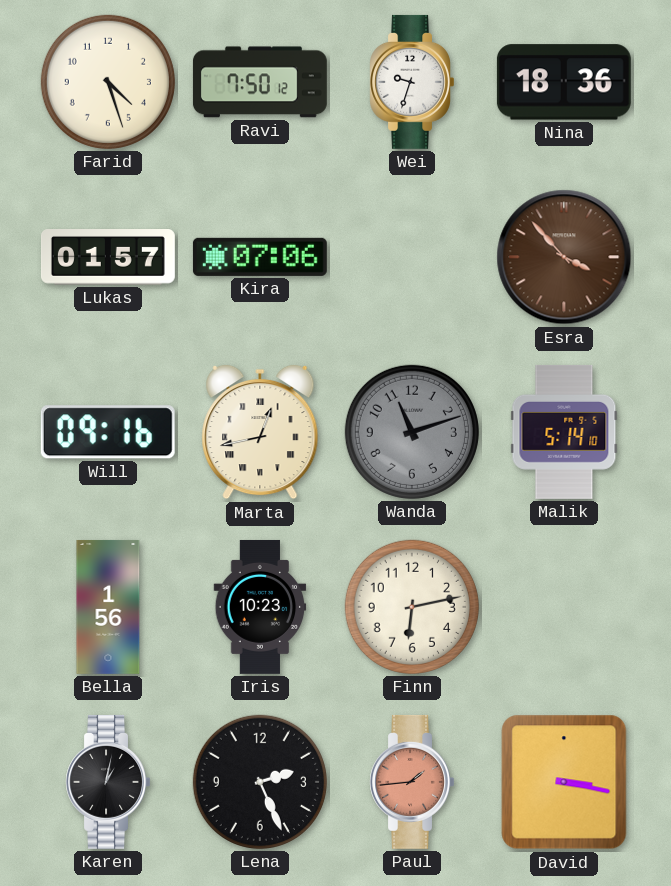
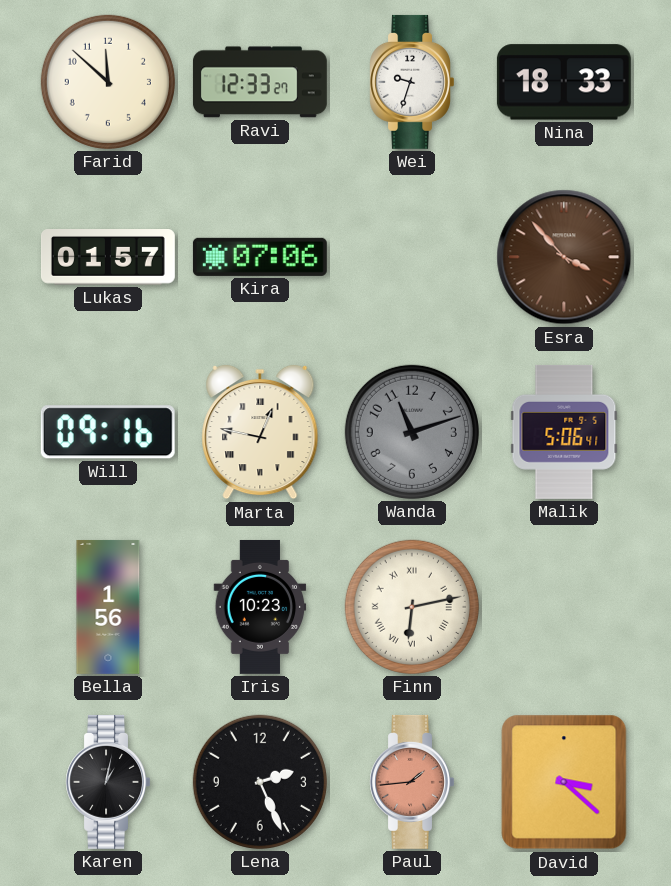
Farid: 4:27 -> 11:52
Ravi: 7:50 -> 12:33
Nina: 18:36 -> 18:33
Marta: 12:43 -> 12:47
Malik: 5:14 -> 5:06
Finn numerals: Arabic -> Roman
David: 3:17 -> 3:22
